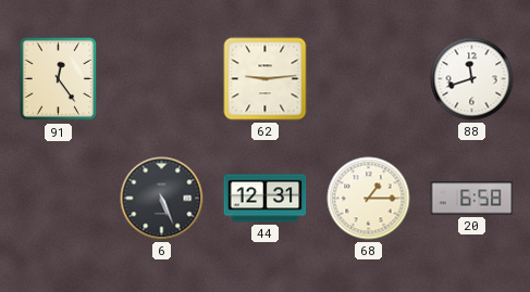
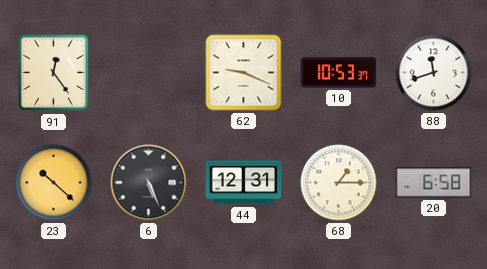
62: 9:14 -> 9:19
10: none -> 10:53
23: none -> 10:22
